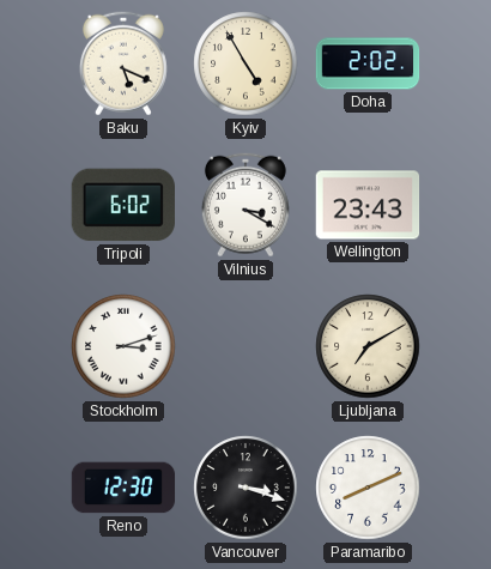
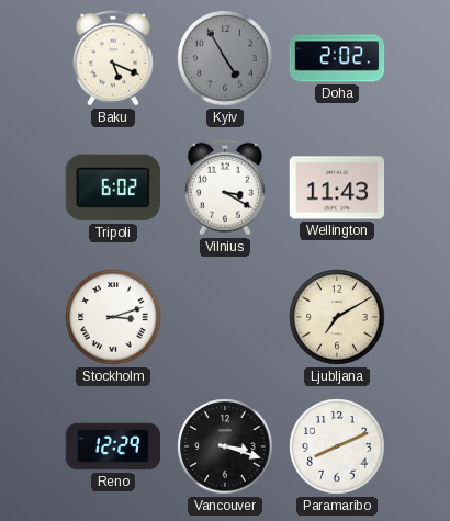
Kyiv dial: cream -> grey
Wellington: 23:43 -> 11:43
Reno: 12:30 -> 12:29
